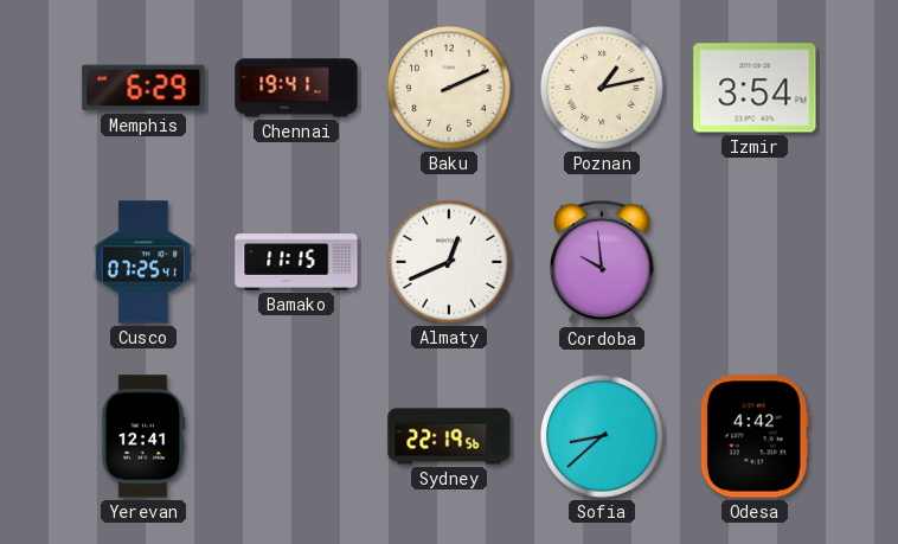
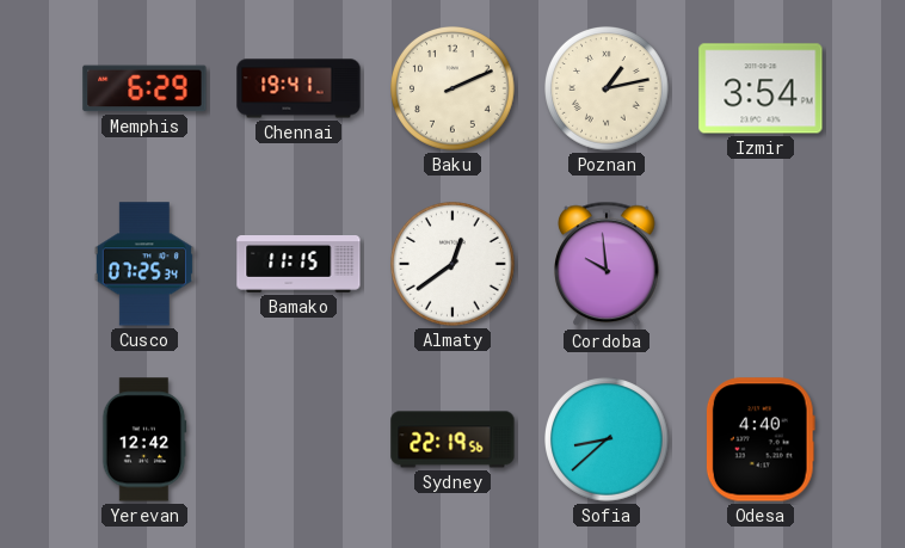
Cusco: 07:25:41 -> 07:25:34
Almaty: 12:41 -> 12:39
Yerevan: 12:41 -> 12:42
Odesa: 4:42 -> 4:40
